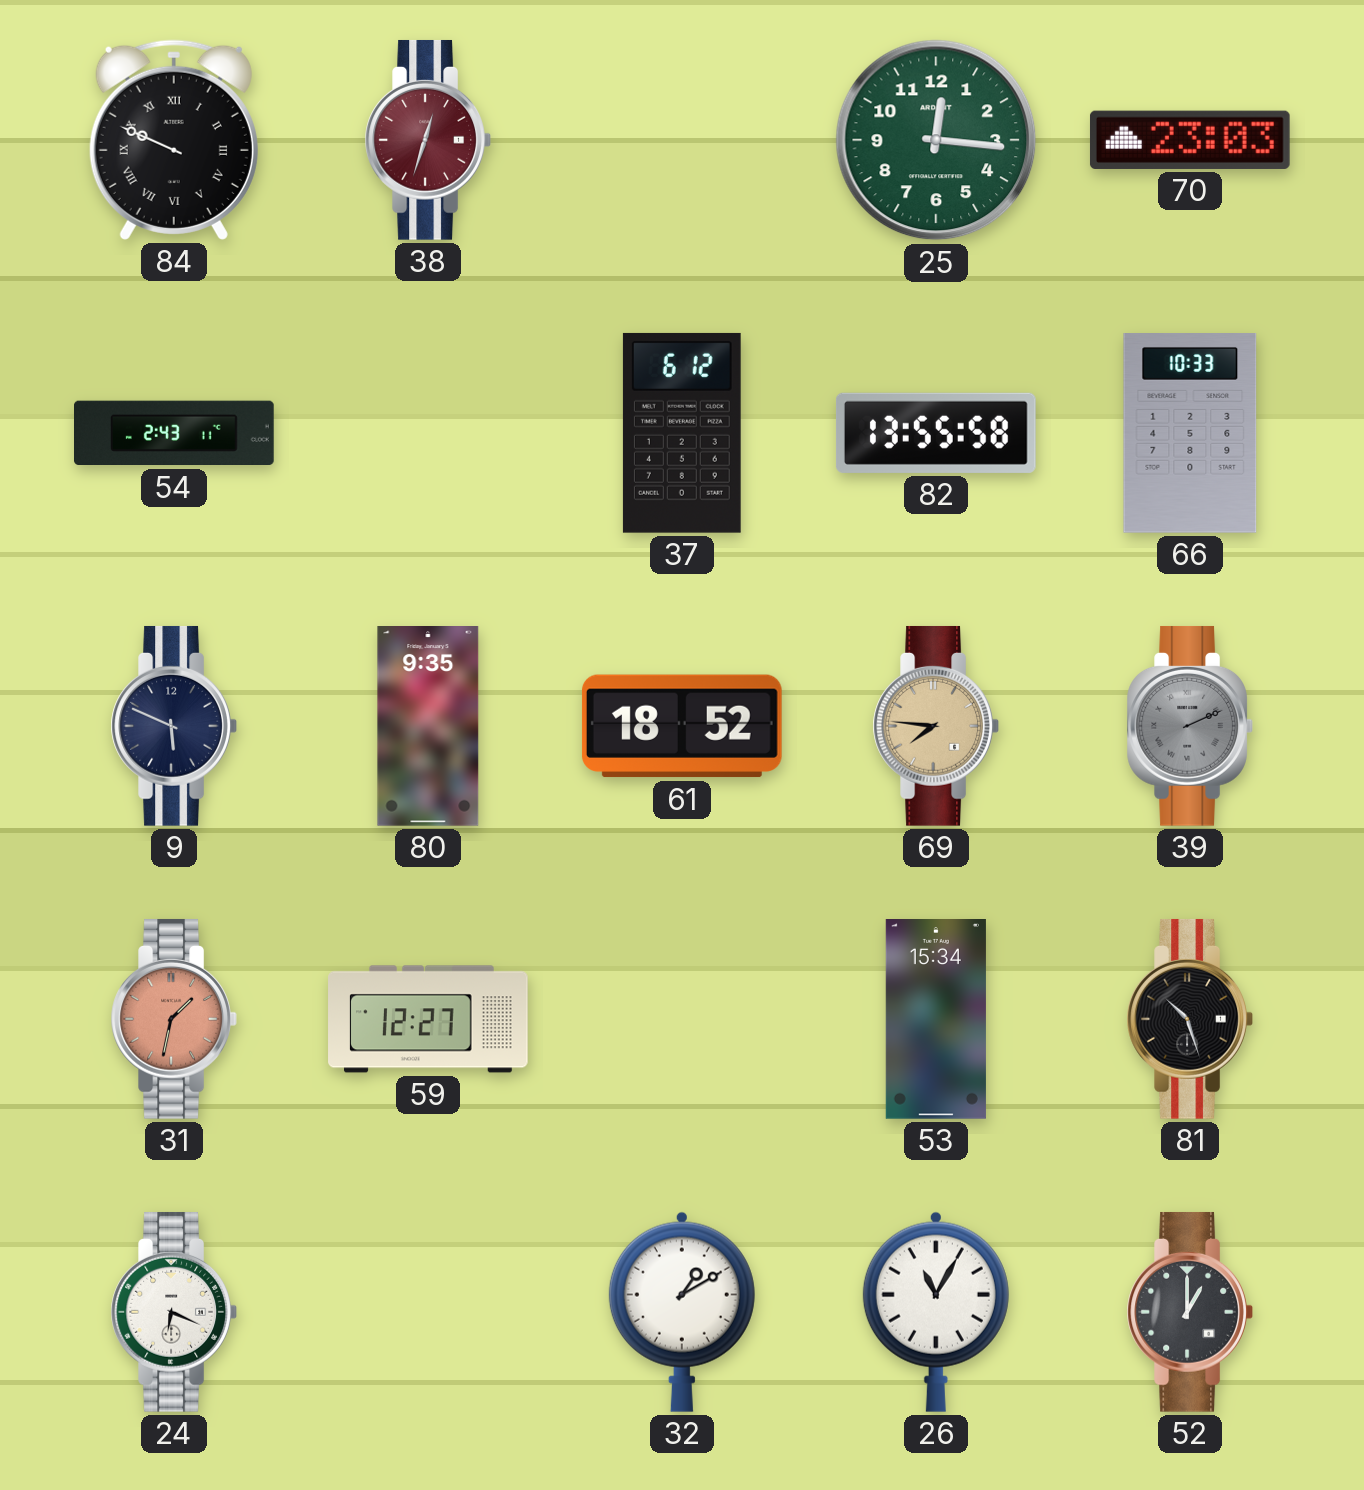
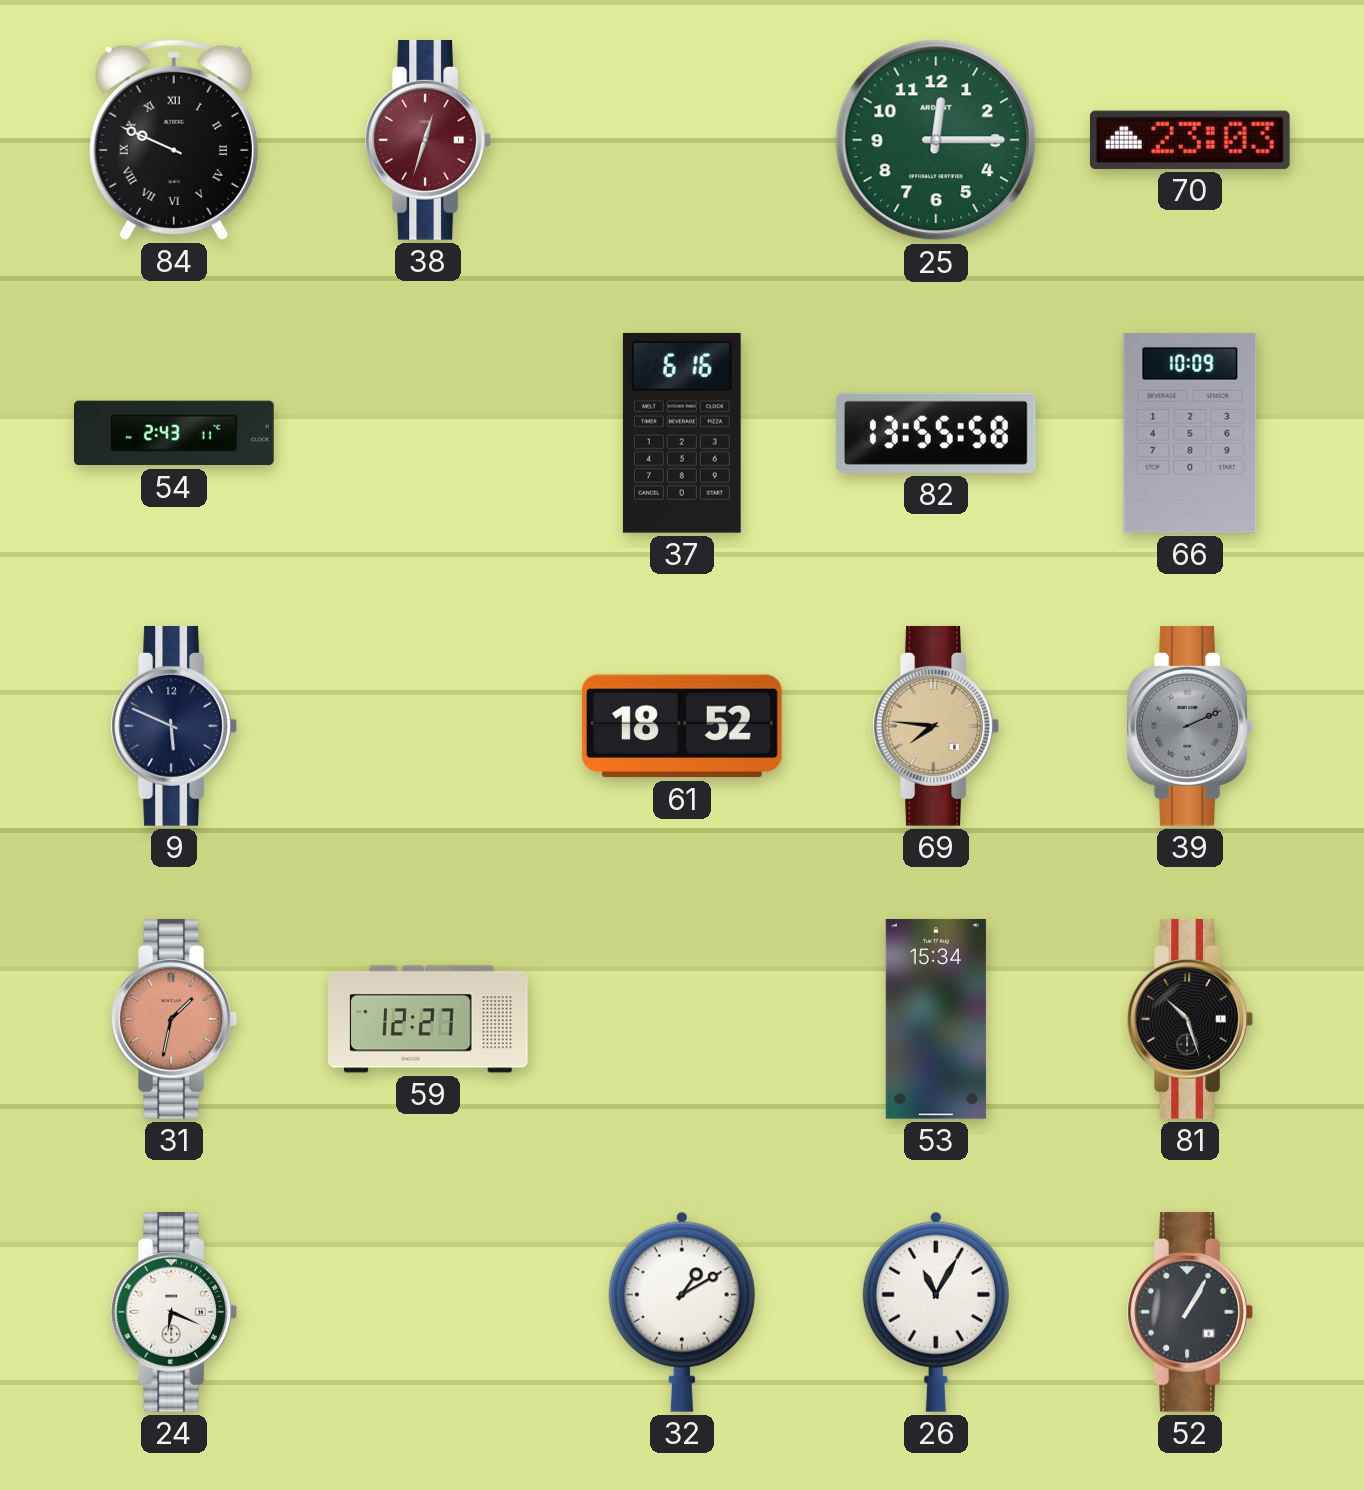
25: 12:16 -> 12:15
37: 6:12 -> 6:16
66: 10:33 -> 10:09
80: 9:35 -> none
52: 1:00 -> 1:05
